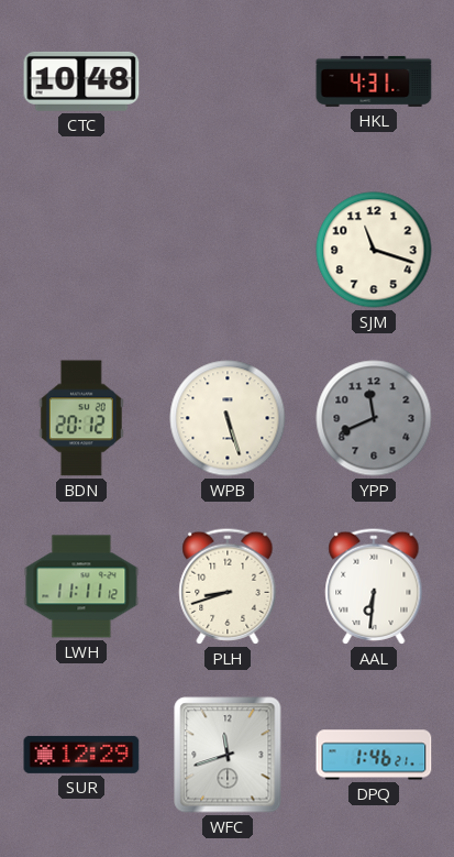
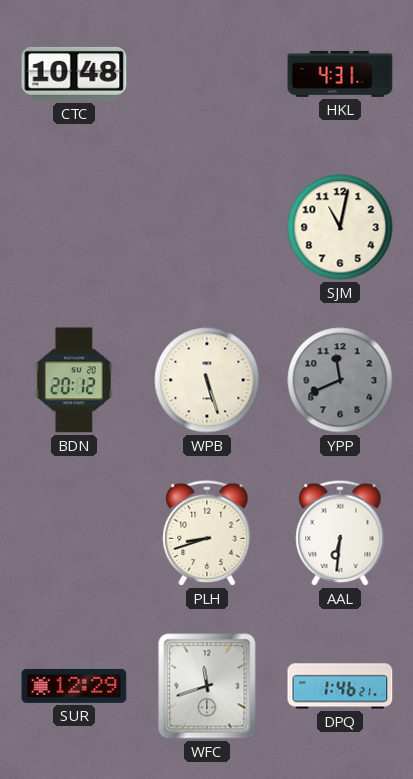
SJM: 11:18 -> 11:02
LWH: 11:11 -> none
